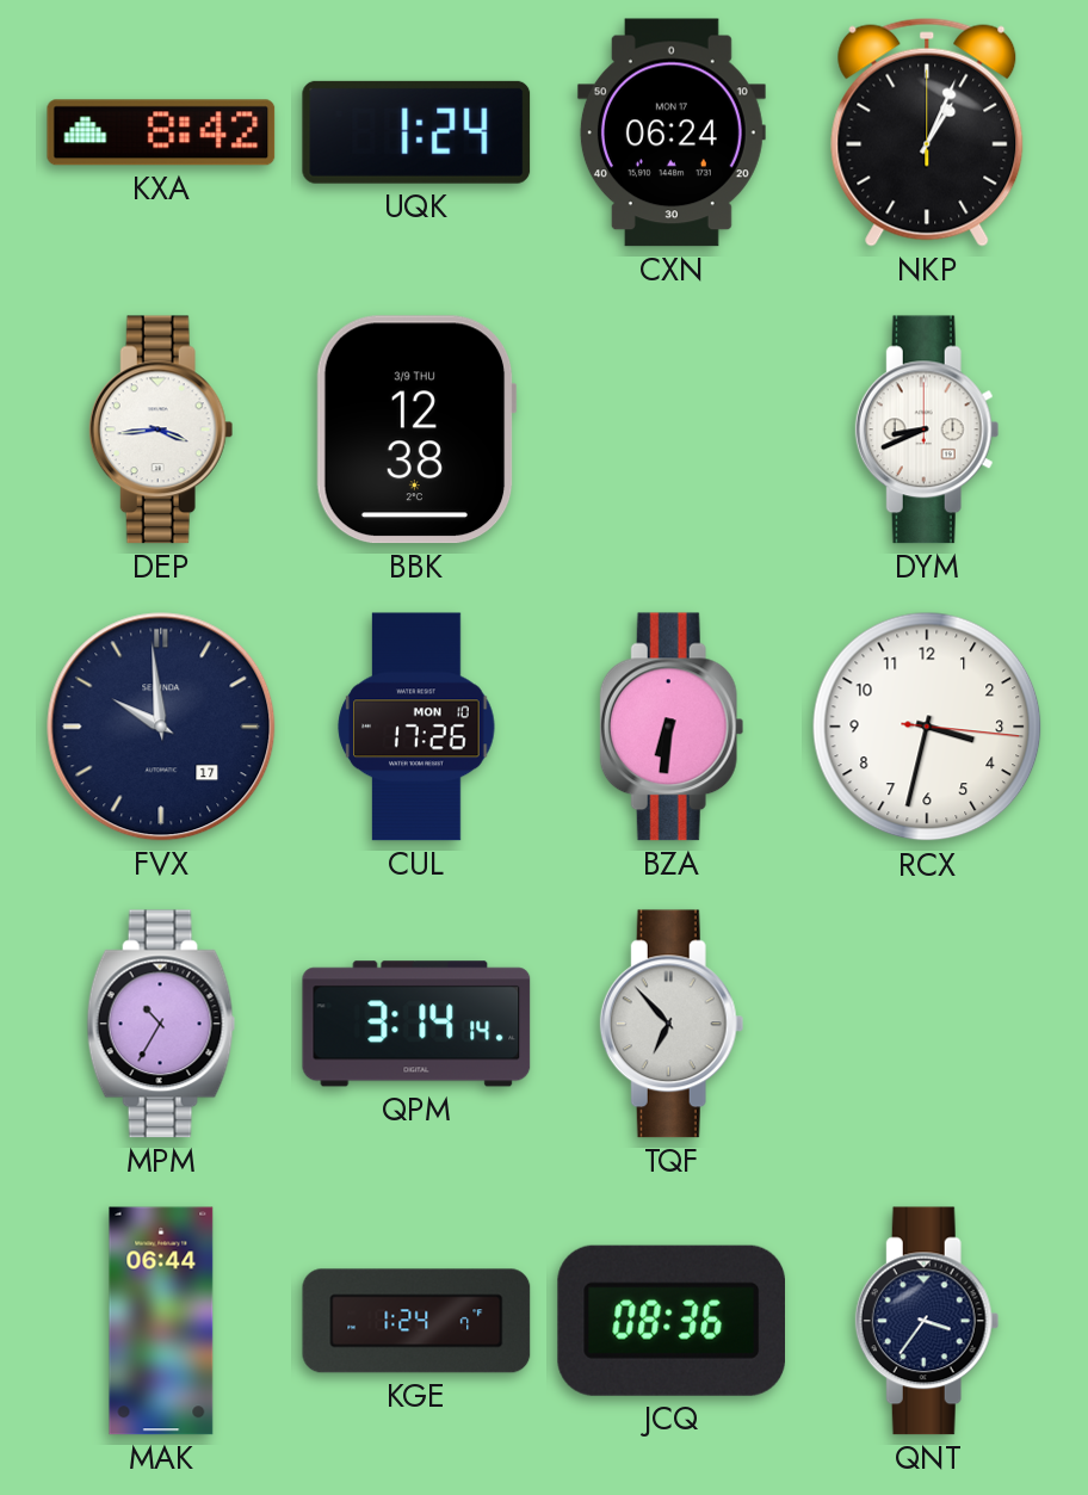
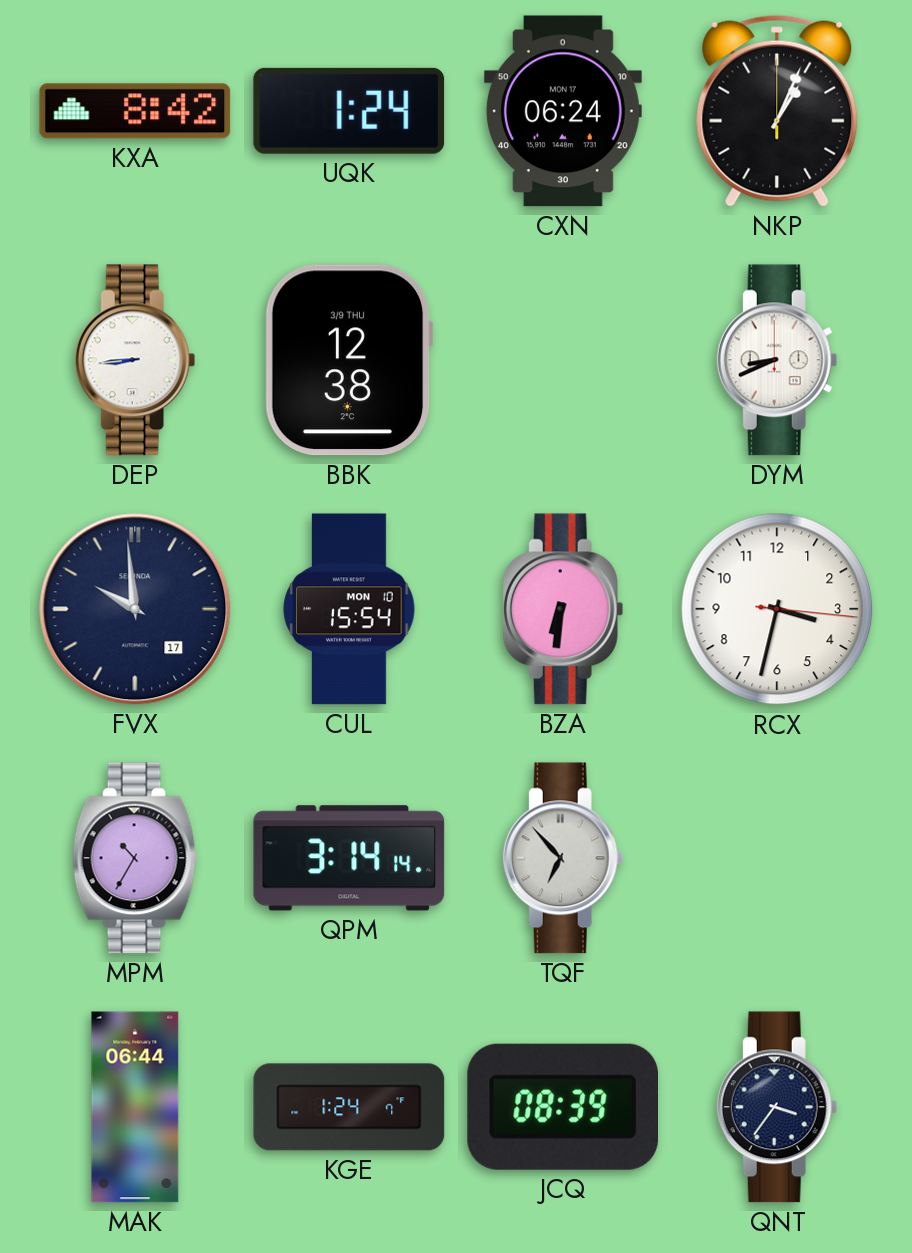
DEP: 3:44 -> 8:44
CUL: 17:26 -> 15:54
JCQ: 08:36 -> 08:39
